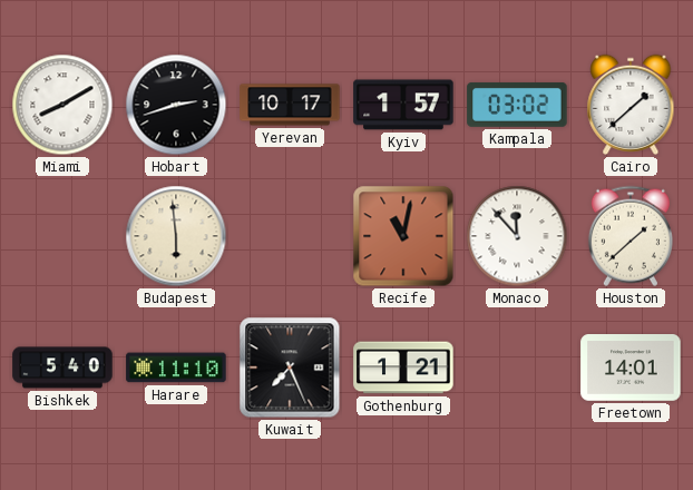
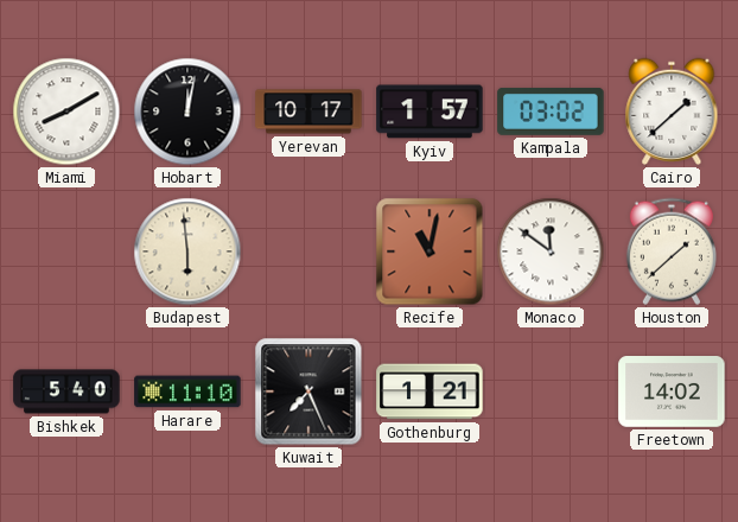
Hobart: 2:42 -> 12:02
Monaco: 11:53 -> 11:51
Freetown: 14:01 -> 14:02
